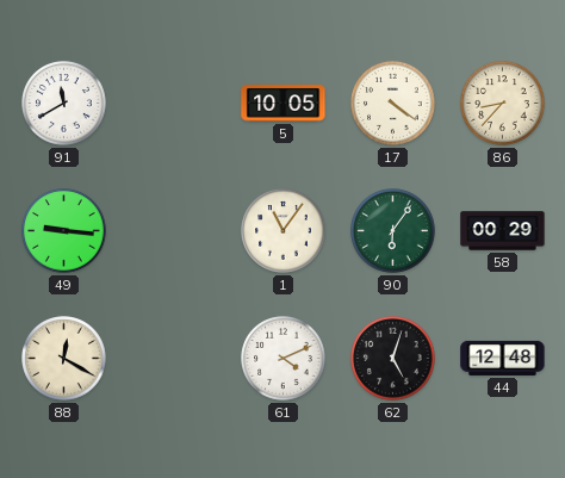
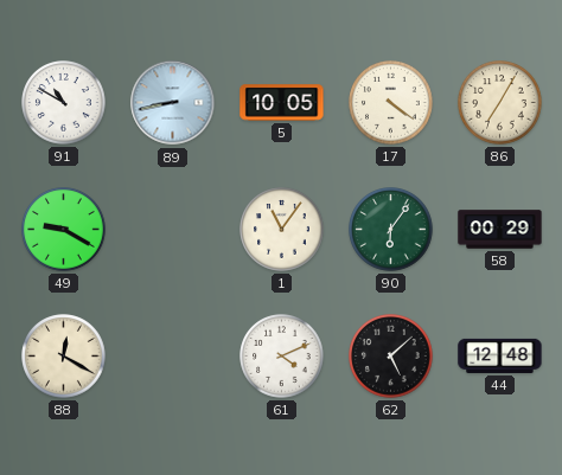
91: 11:40 -> 10:50
89: none -> 8:43
86: 8:37 -> 7:05
49: 9:16 -> 9:20
62: 5:03 -> 5:08
